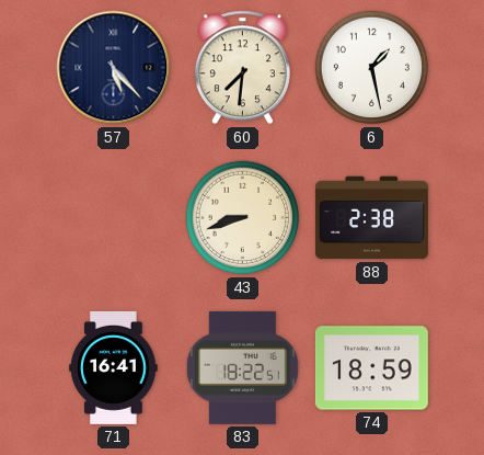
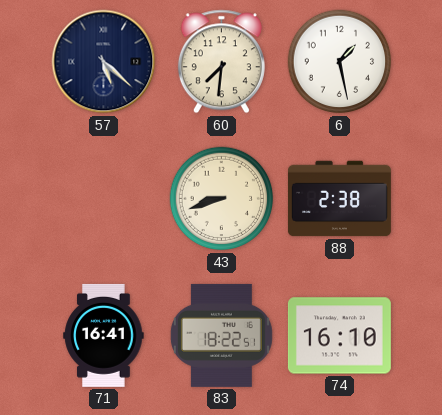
57: 5:23 -> 5:22
74: 18:59 -> 16:10
